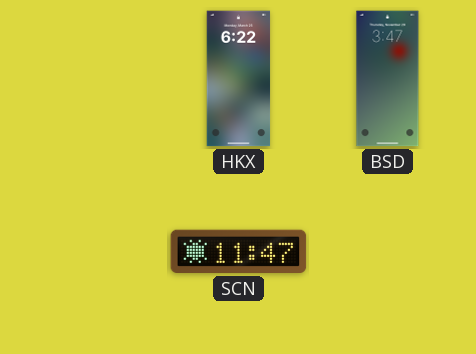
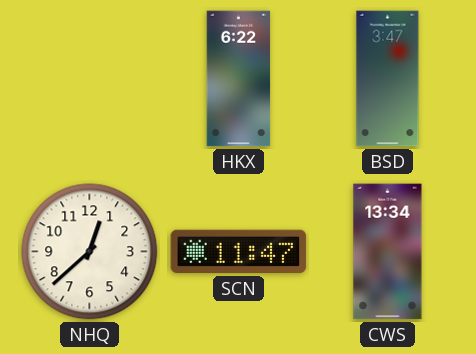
NHQ: none -> 12:38
CWS: none -> 13:34
